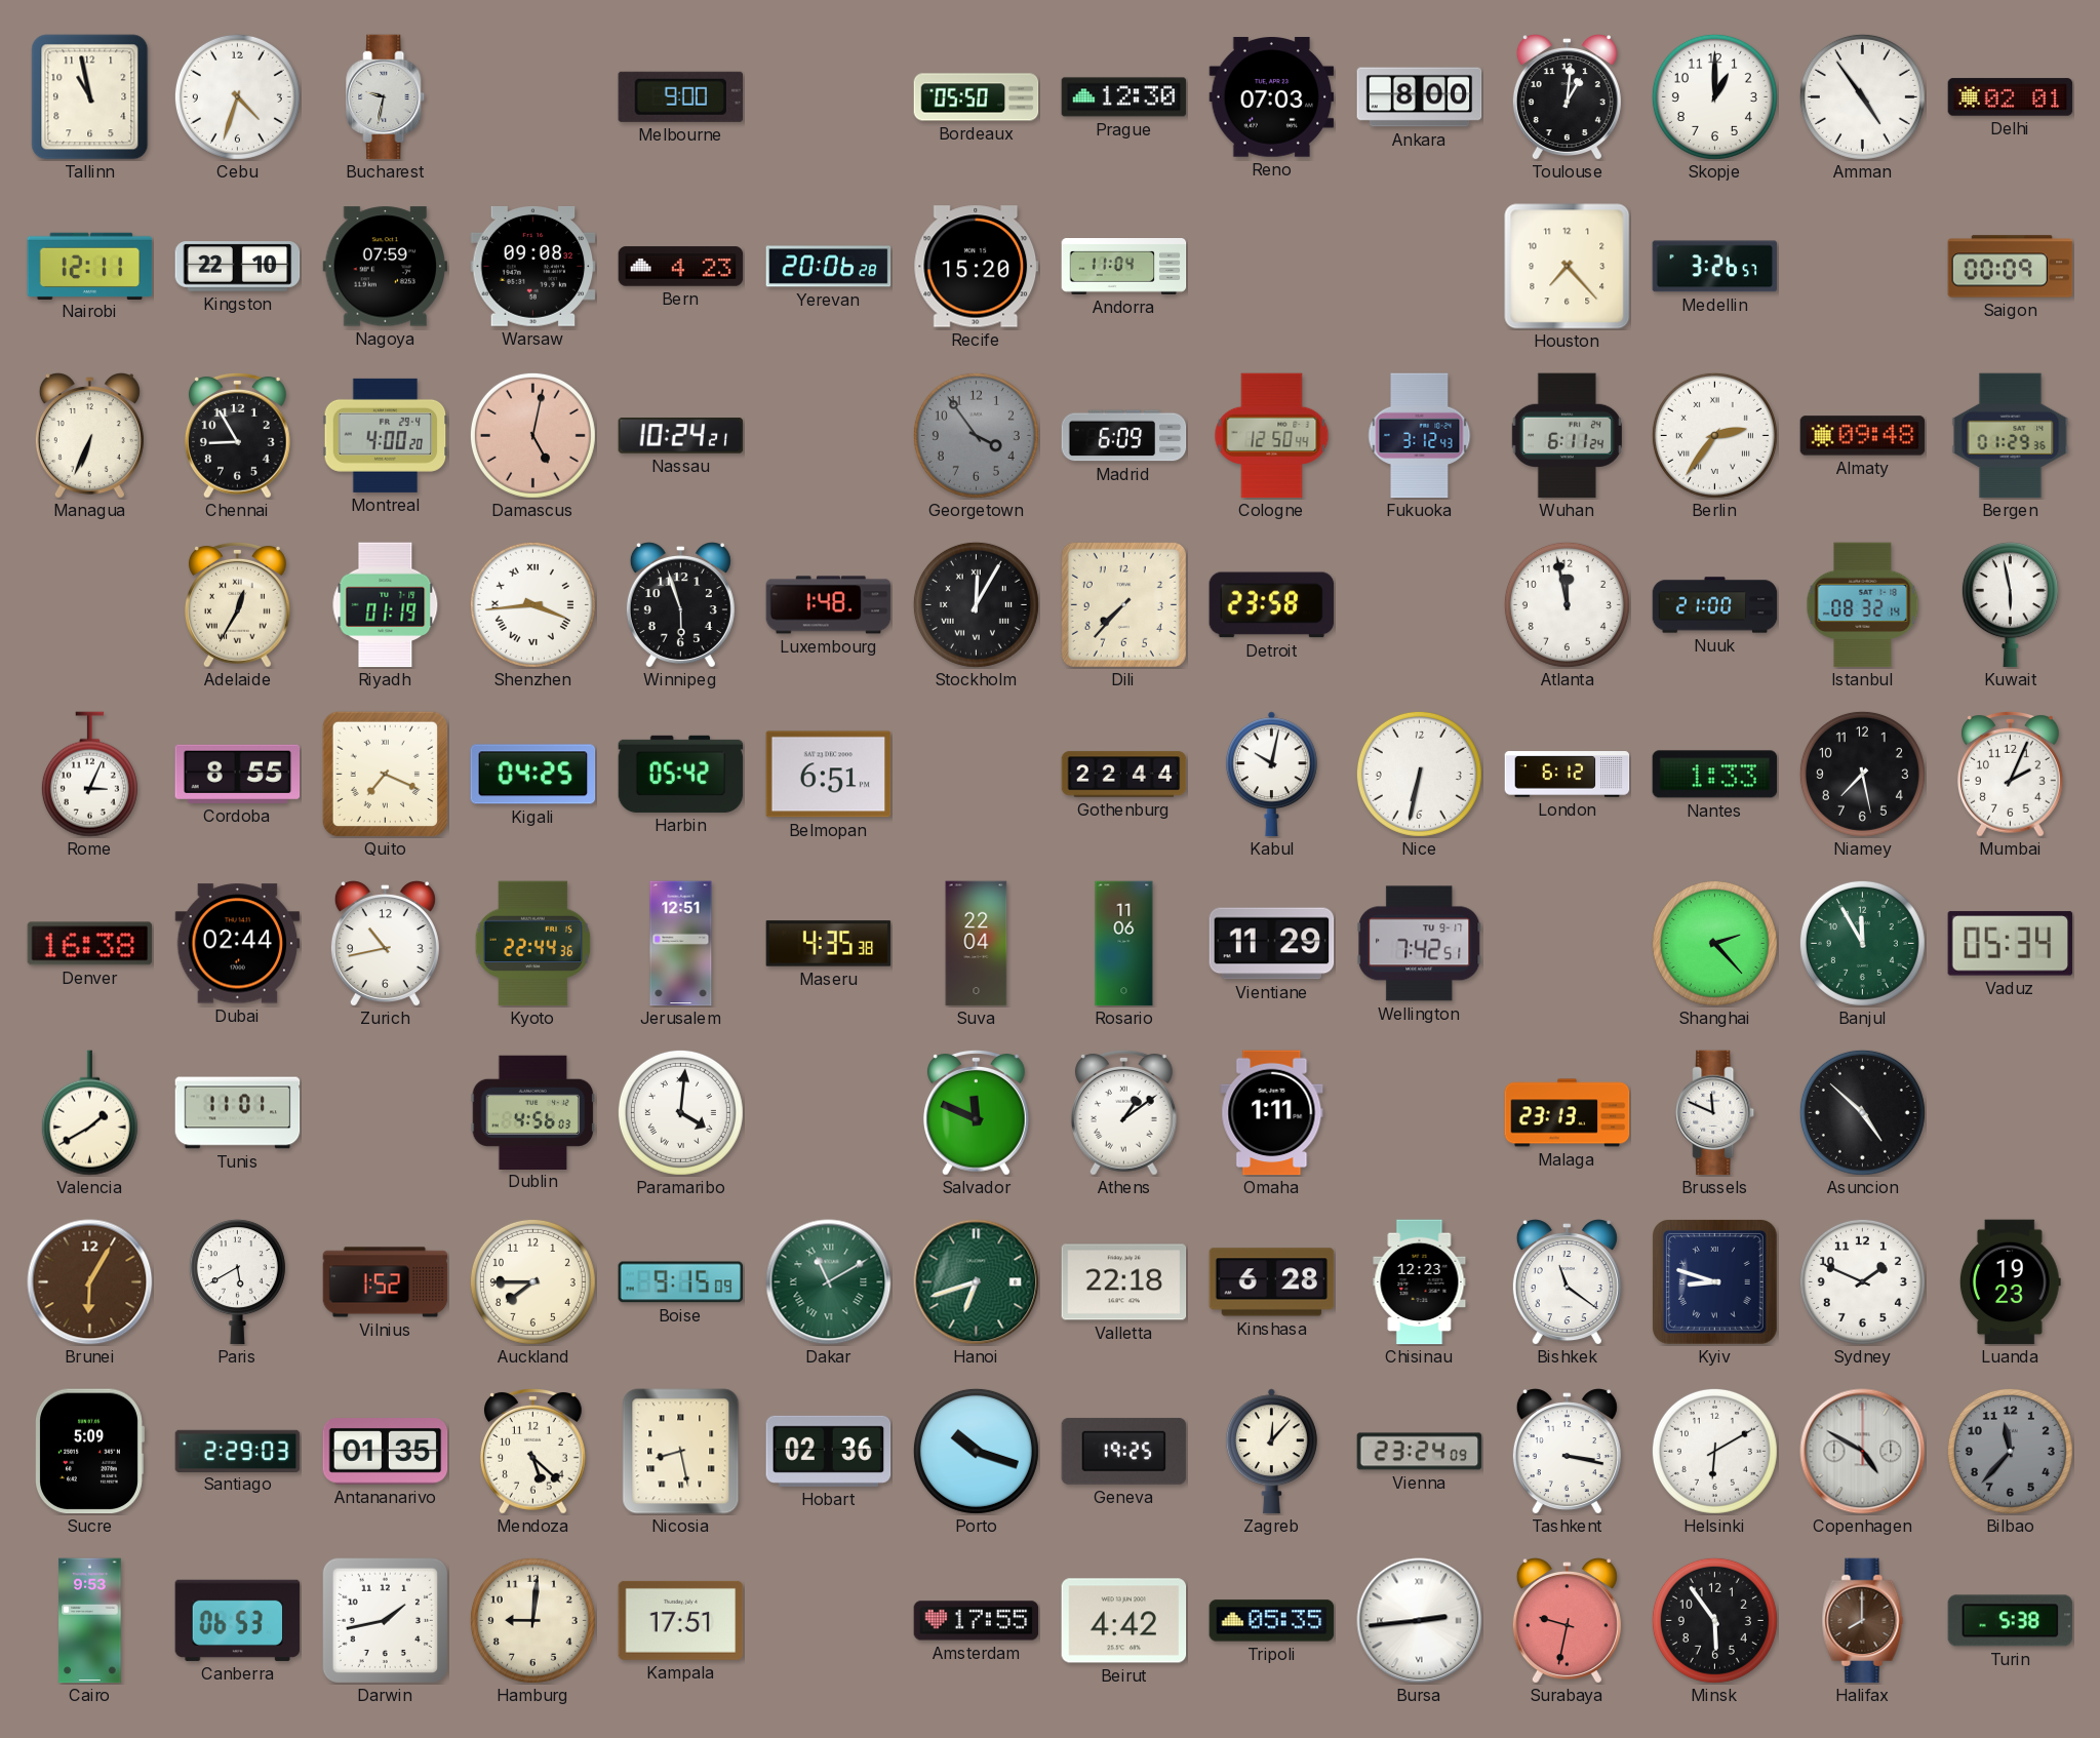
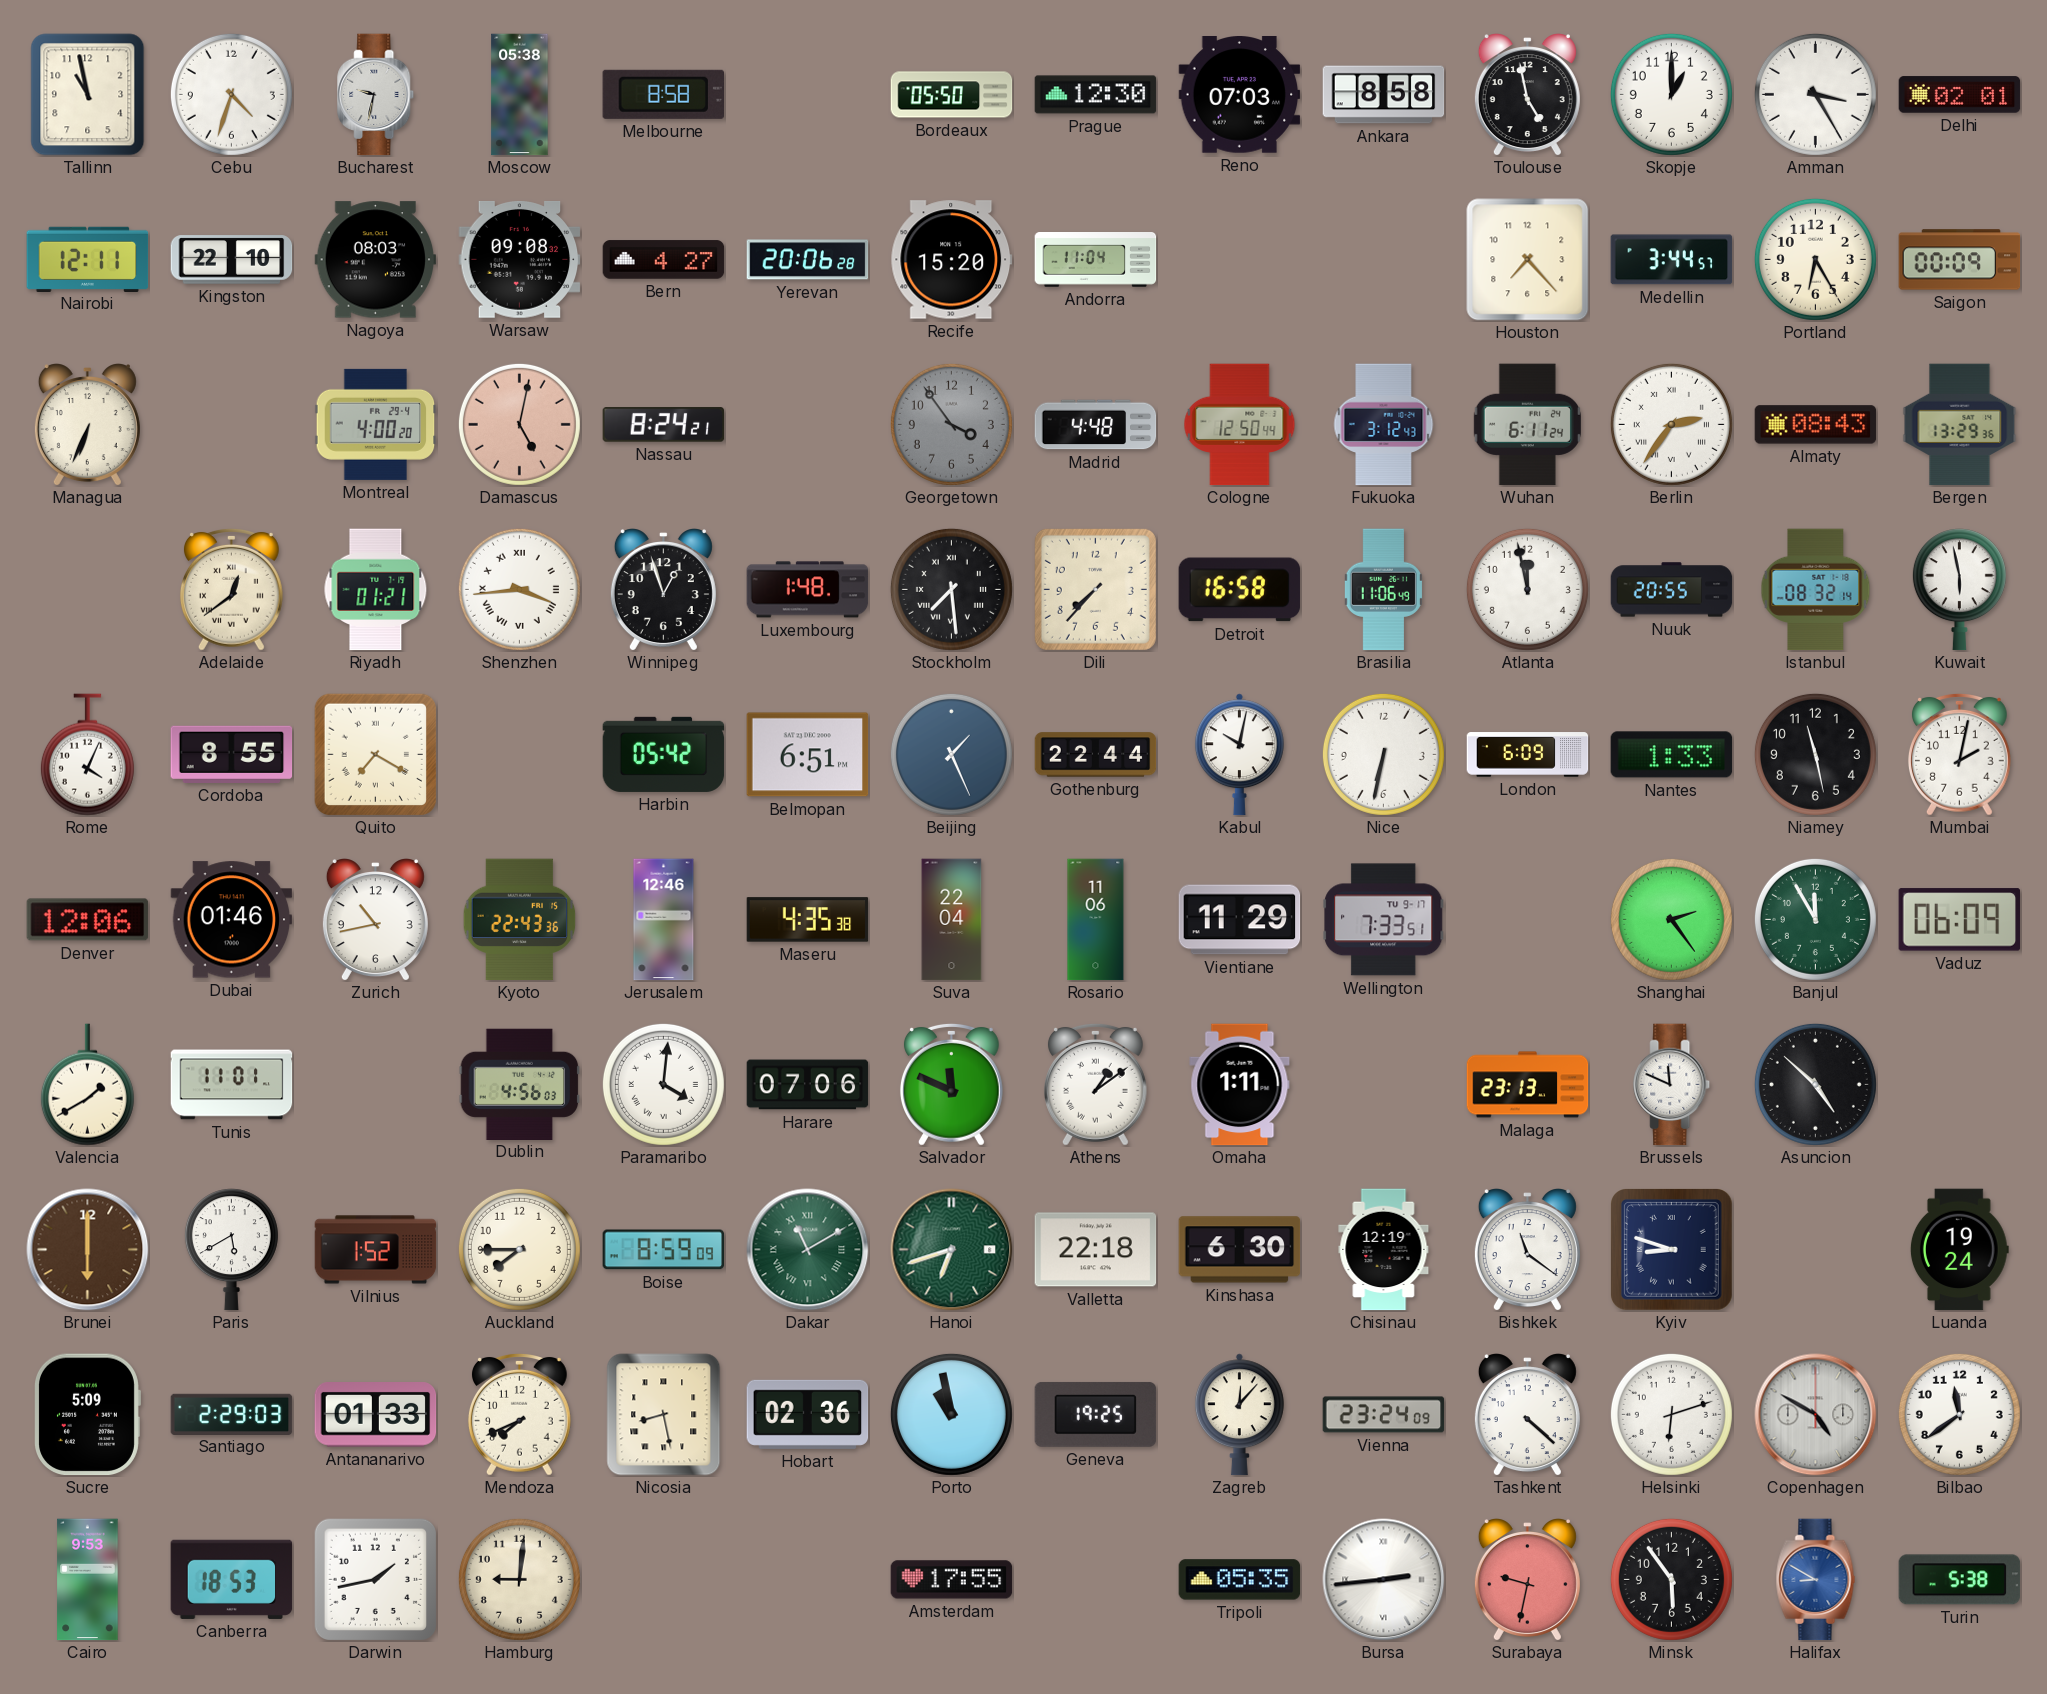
Moscow: none -> 05:38
Melbourne: 9:00 -> 8:58
Ankara: 8:00 -> 8:58
Toulouse: 1:01 -> 4:58
Amman: 4:54 -> 3:25
Nagoya: 07:59 -> 08:03
Bern: 4:23 -> 4:27
Medellin: 3:26 -> 3:44
Portland: none -> 6:25
Chennai: 8:55 -> none
Nassau: 10:24 -> 8:24
Madrid: 6:09 -> 4:48
Almaty: 09:48 -> 08:43
Bergen: 01:29 -> 13:29
Adelaide: 12:35 -> 12:39
Riyadh: 01:19 -> 01:21
Winnipeg: 5:57 -> 12:57
Stockholm: 12:05 -> 7:29
Detroit: 23:58 -> 16:58
Brasilia: none -> 11:06
Nuuk: 21:00 -> 20:55
Rome: 3:04 -> 4:04
Quito: 7:19 -> 7:20
Kigali: 04:25 -> none
Beijing: none -> 1:26
London: 6:12 -> 6:09
Niamey: 7:28 -> 11:28
Mumbai: 2:04 -> 2:02
Denver: 16:38 -> 12:06
Dubai: 02:44 -> 01:46
Kyoto: 22:44 -> 22:43
Jerusalem: 12:51 -> 12:46
Wellington: 7:42 -> 7:33
Shanghai: 2:23 -> 2:24
Vaduz: 05:34 -> 06:09
Harare: none -> 07:06
Brunei: 6:05 -> 6:00
Boise: 9:15 -> 8:59
Kinshasa: 6:28 -> 6:30
Chisinau: 12:23 -> 12:19
Sydney: 1:49 -> none
Luanda: 19:23 -> 19:24
Antananarivo: 01:35 -> 01:33
Mendoza: 5:22 -> 7:41
Porto: 10:18 -> 10:58
Tashkent: 3:17 -> 4:22
Helsinki: 6:10 -> 6:12
Bilbao: 11:37 -> 11:39
Bilbao dial: grey -> white
Canberra: 06:53 -> 18:53
Kampala: 17:51 -> none
Beirut: 4:42 -> none
Halifax: 8:00 -> 8:50
Halifax dial: brown -> blue
